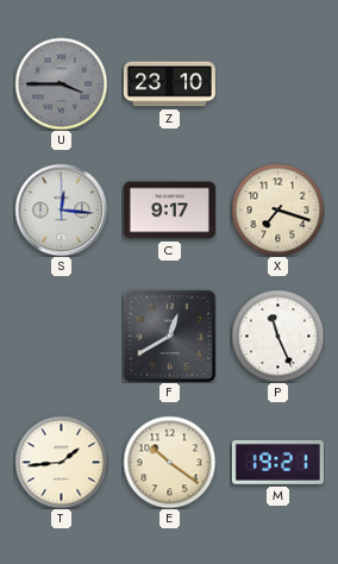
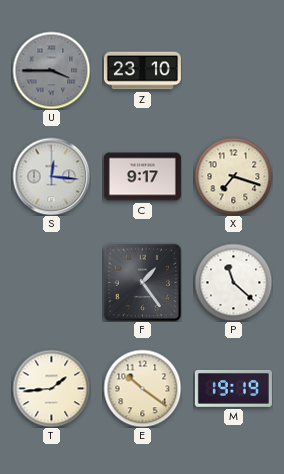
F: 12:40 -> 1:24
P: 11:26 -> 11:22
M: 19:21 -> 19:19
